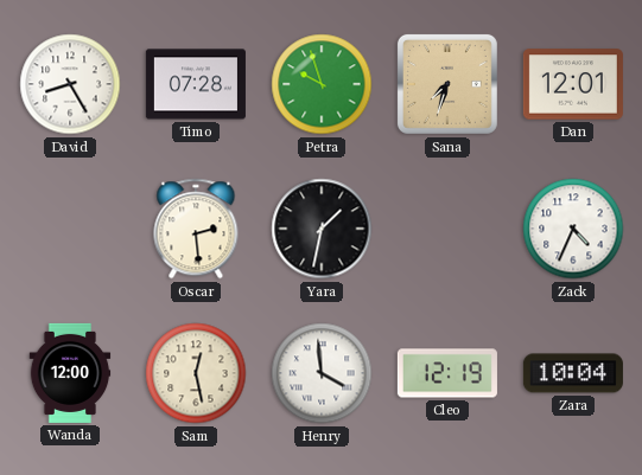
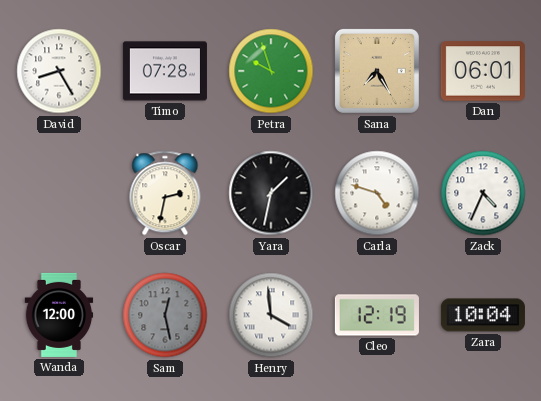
Sana: 7:33 -> 7:25
Dan: 12:01 -> 06:01
Oscar: 2:29 -> 2:32
Carla: none -> 4:48
Sam dial: cream -> grey
